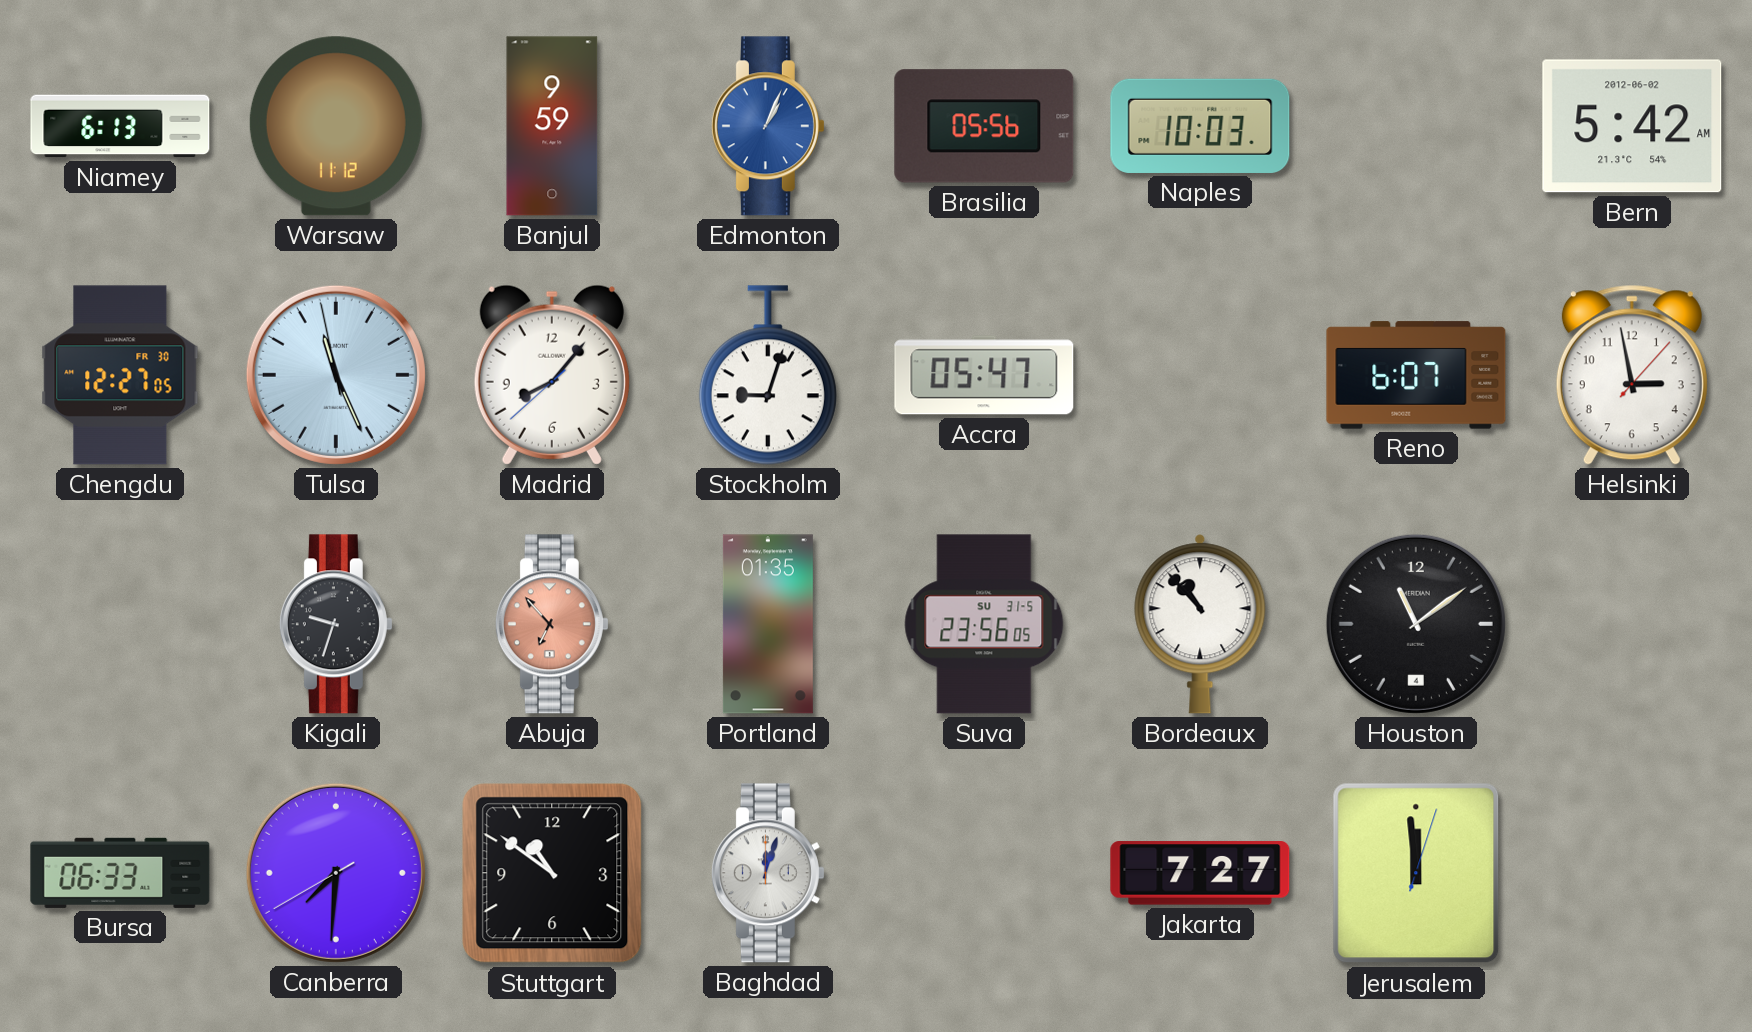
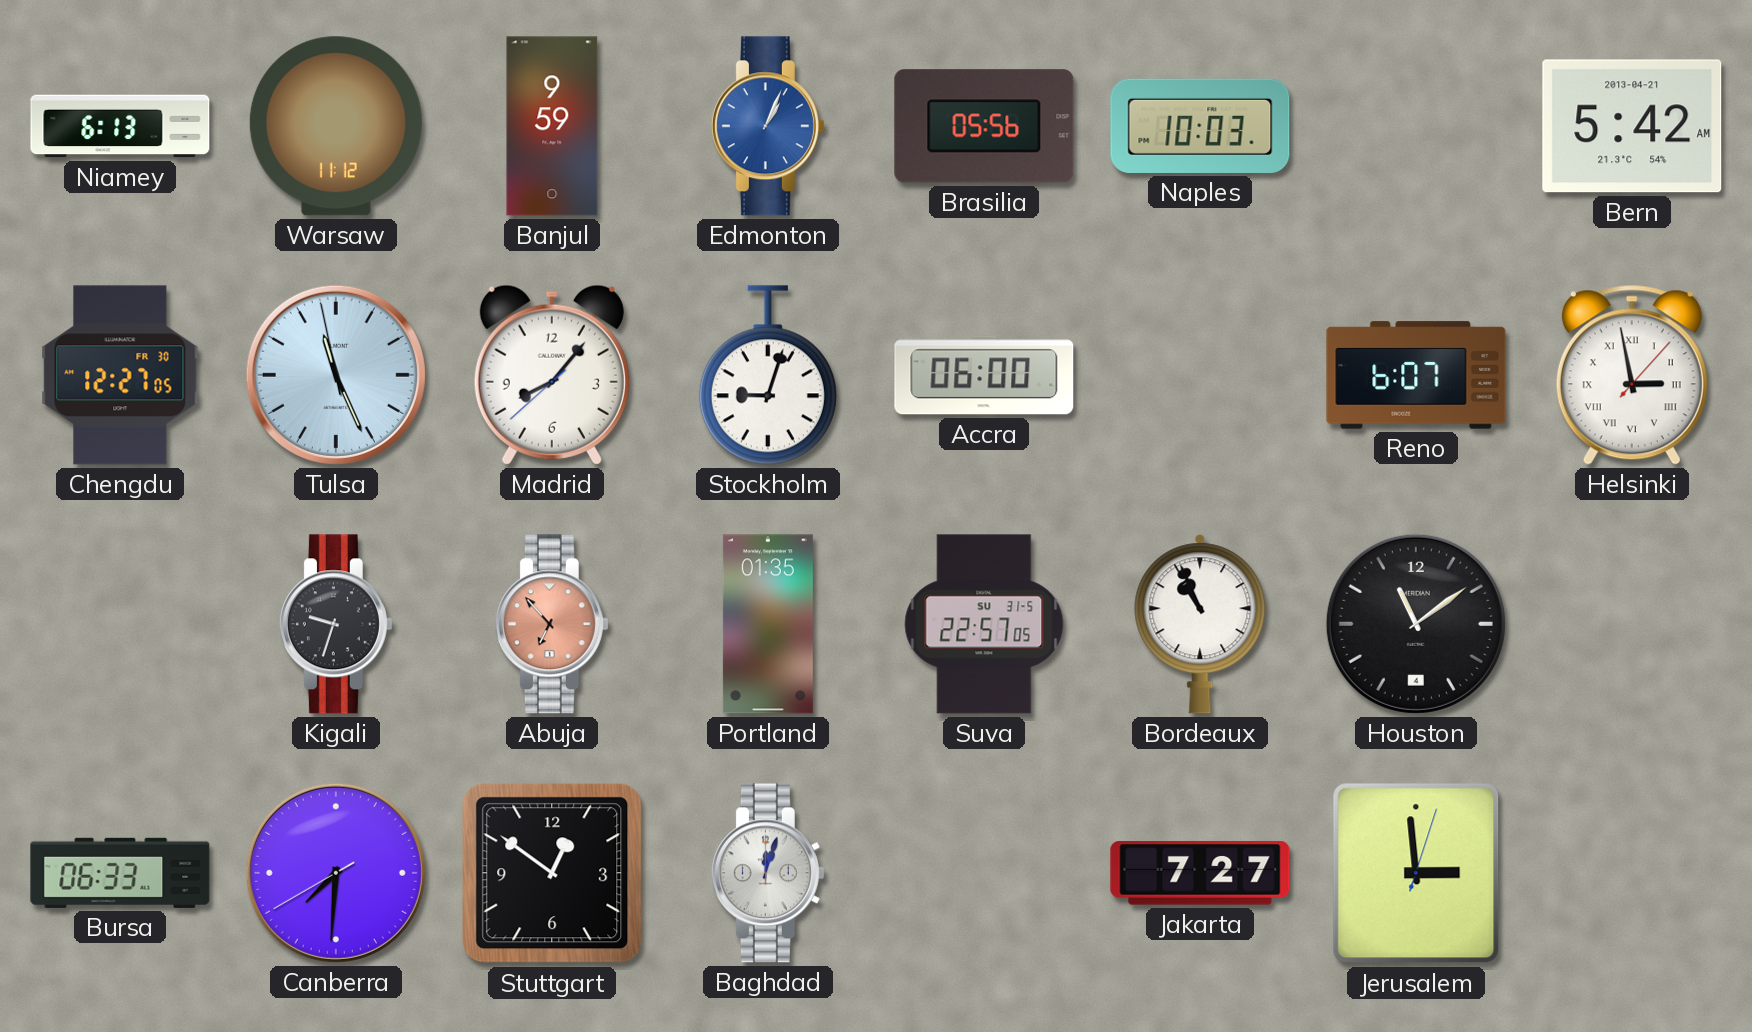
Bern date: 2012-06-02 -> 2013-04-21
Accra: 05:47 -> 06:00
Helsinki numerals: Arabic -> Roman
Suva: 23:56 -> 22:57
Bordeaux: 10:53 -> 10:56
Stuttgart: 10:51 -> 12:51
Jerusalem: 11:59 -> 2:59
